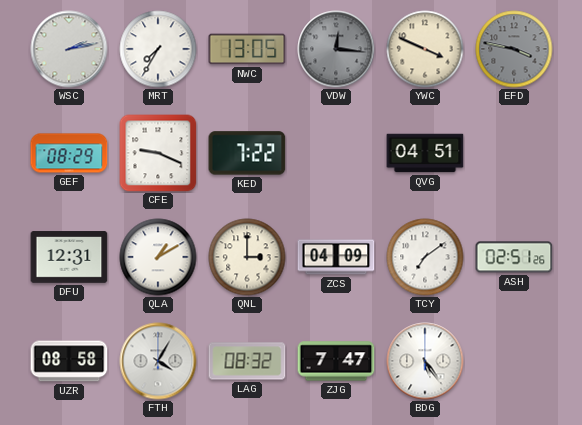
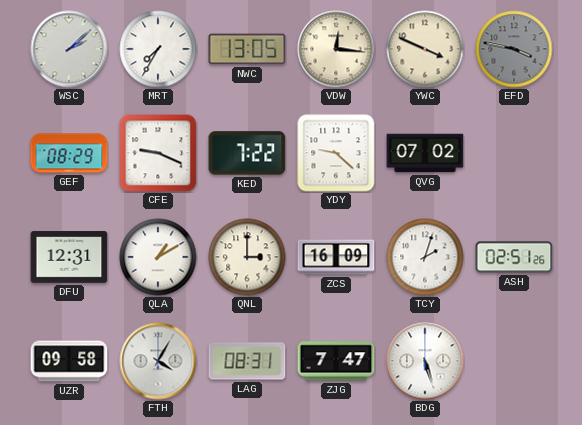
WSC: 2:13 -> 2:08
VDW dial: grey -> cream
YDY: none -> 9:22
QVG: 04:51 -> 07:02
ZCS: 04:09 -> 16:09
TCY: 7:09 -> 2:03
UZR: 08:58 -> 09:58
LAG: 08:32 -> 08:31
BDG: 5:24 -> 5:27
